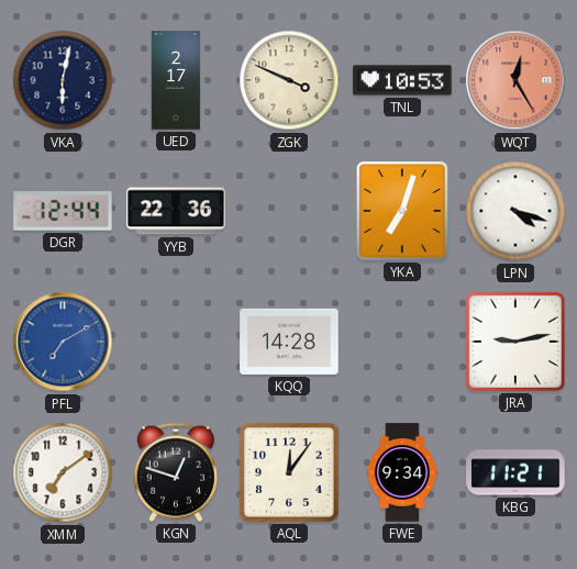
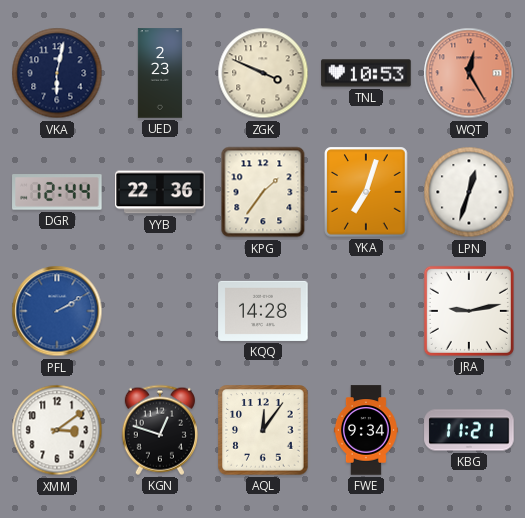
UED: 2:17 -> 2:23
KPG: none -> 1:36
LPN: 4:18 -> 12:33
PFL: 7:10 -> 2:10
XMM: 7:09 -> 3:09
